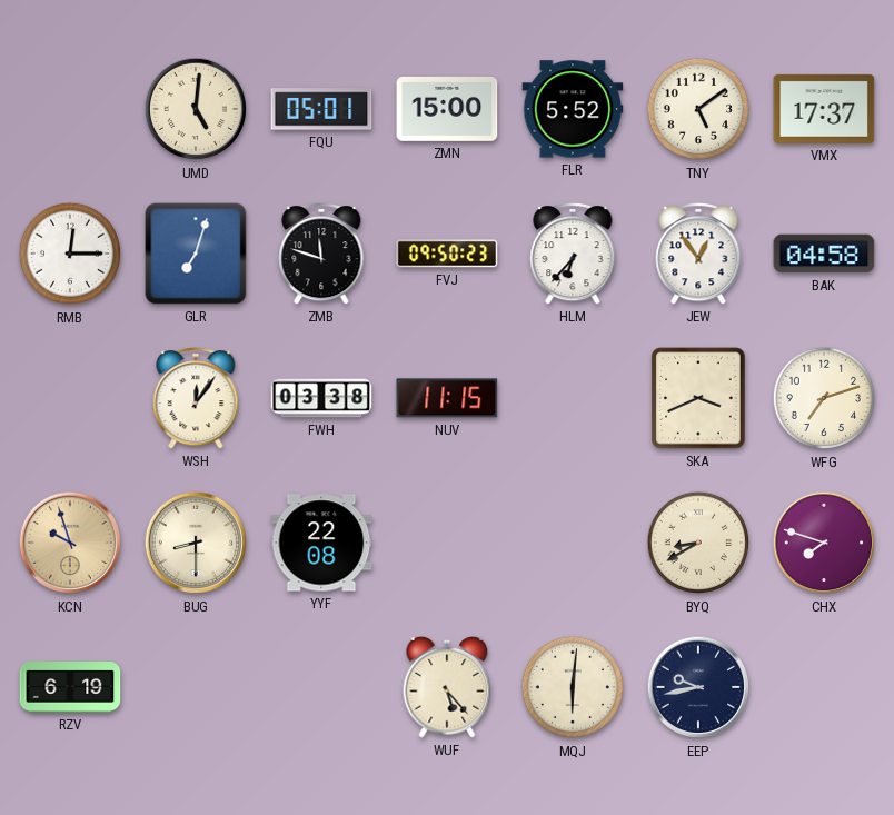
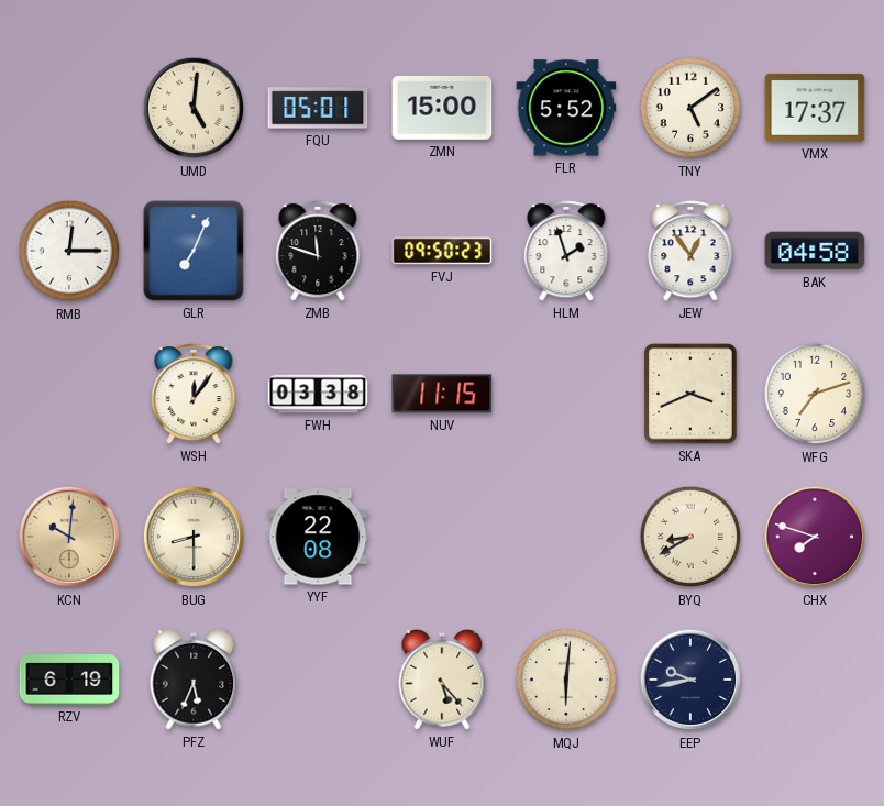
GLR: 7:03 -> 7:04
HLM: 6:37 -> 1:57
KCN: 9:57 -> 10:01
PFZ: none -> 5:34
